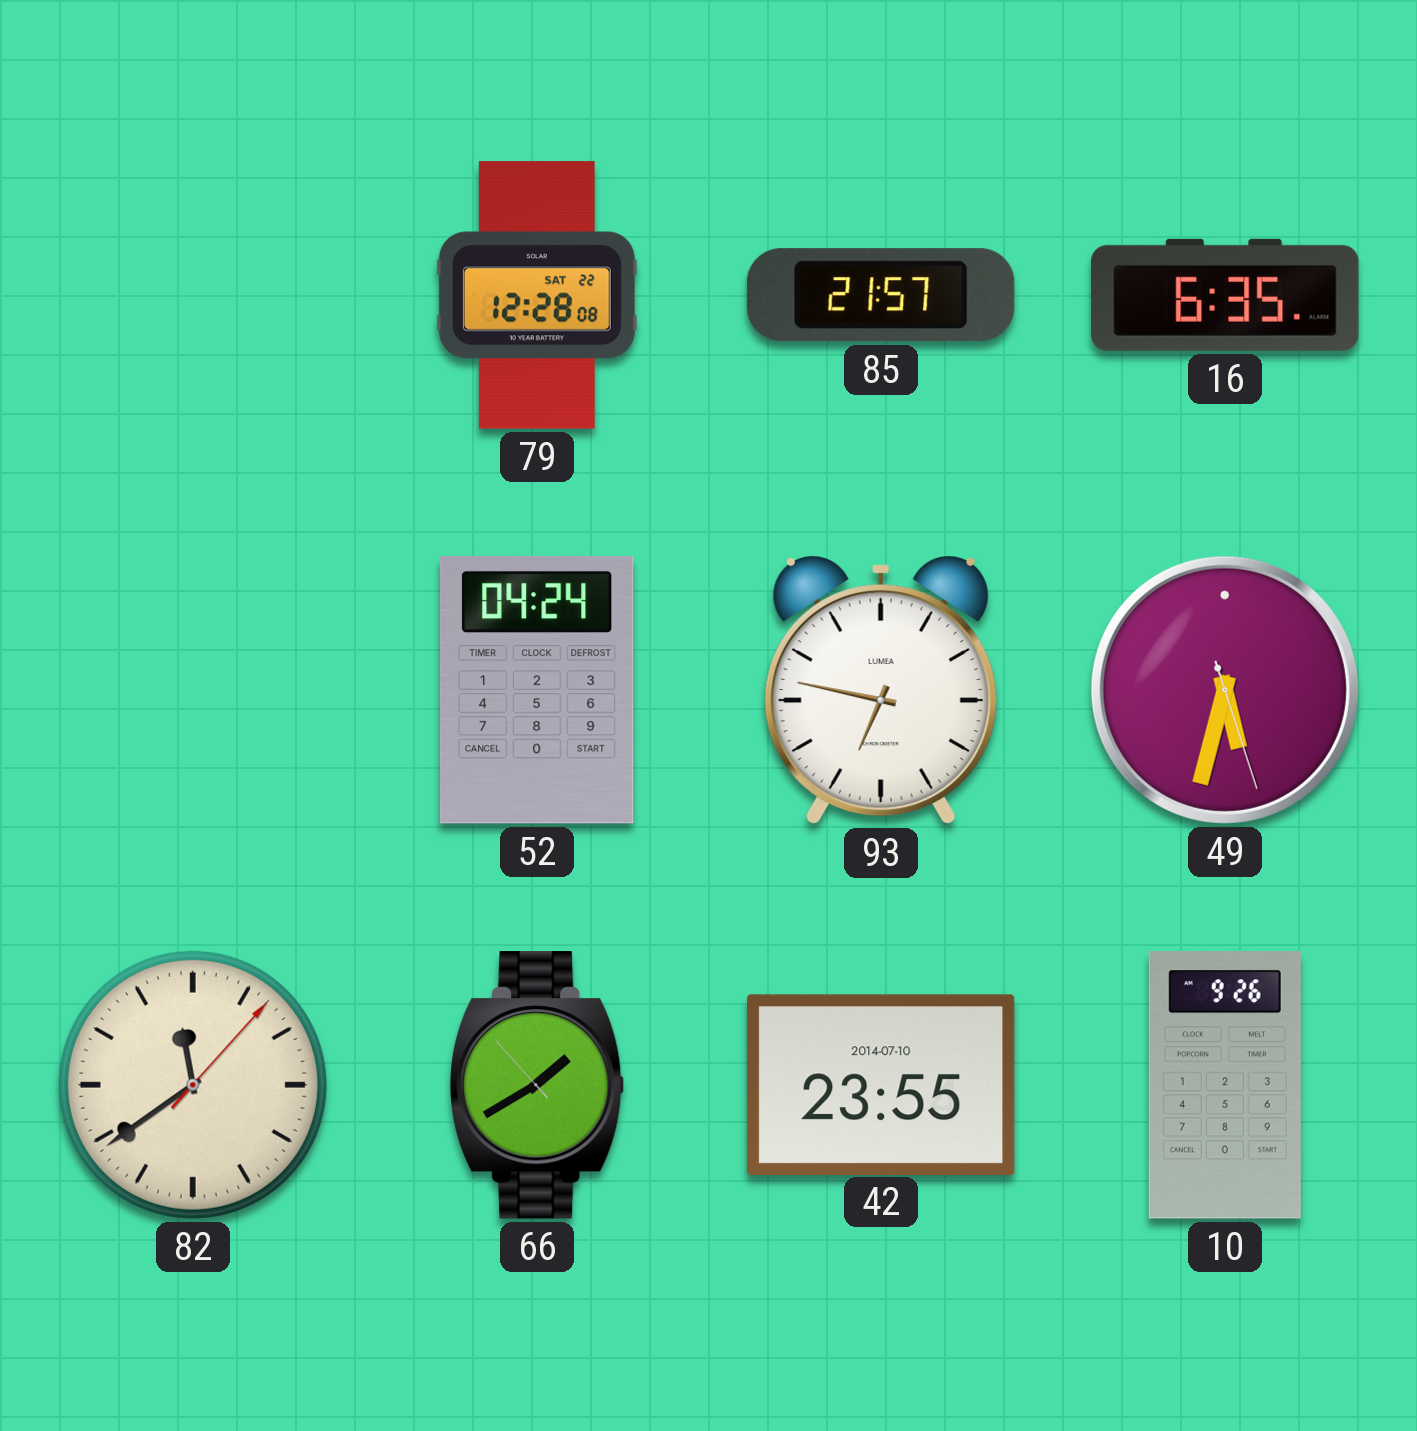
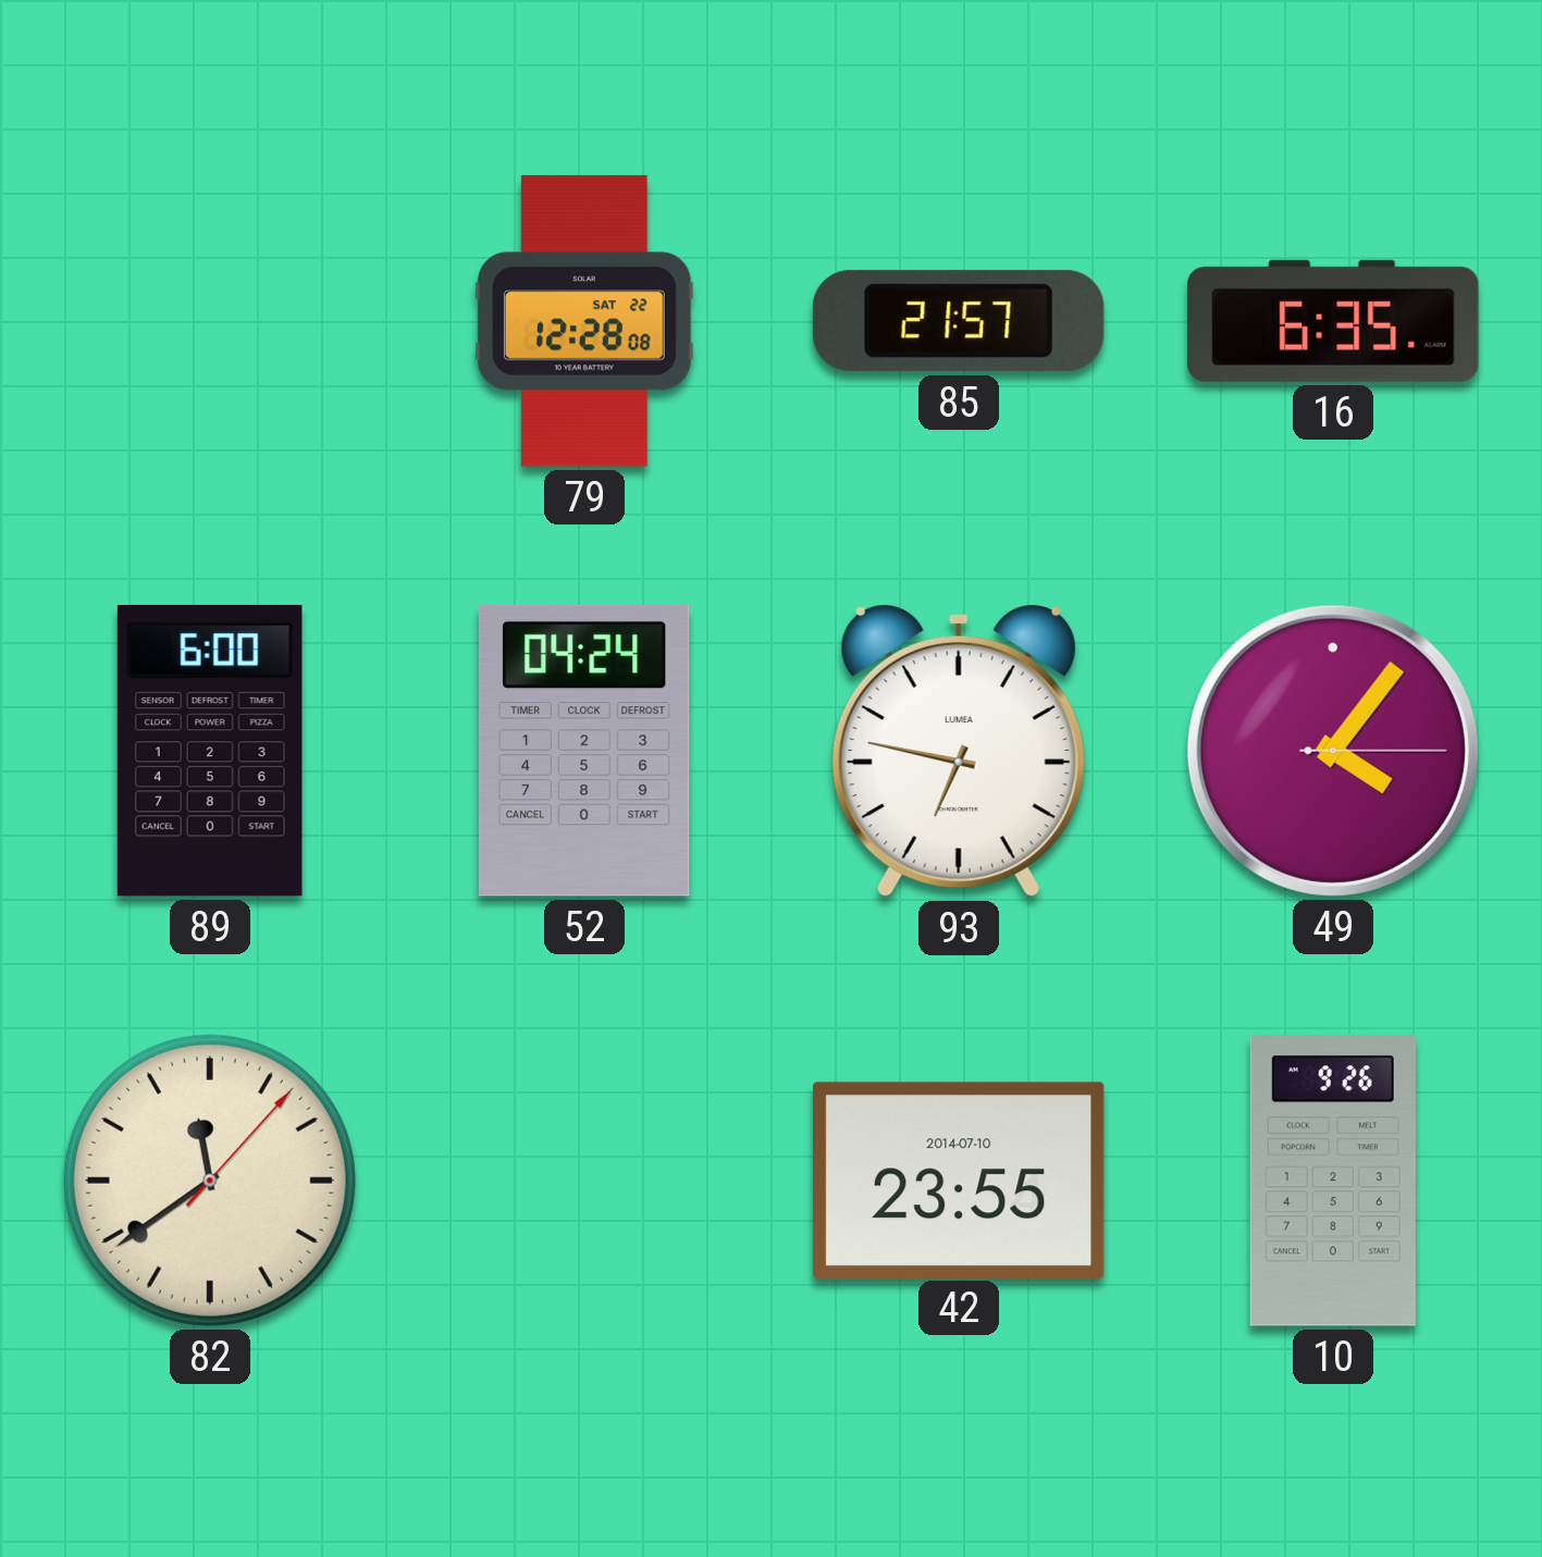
89: none -> 6:00
49: 5:32 -> 4:06
66: 1:39 -> none
